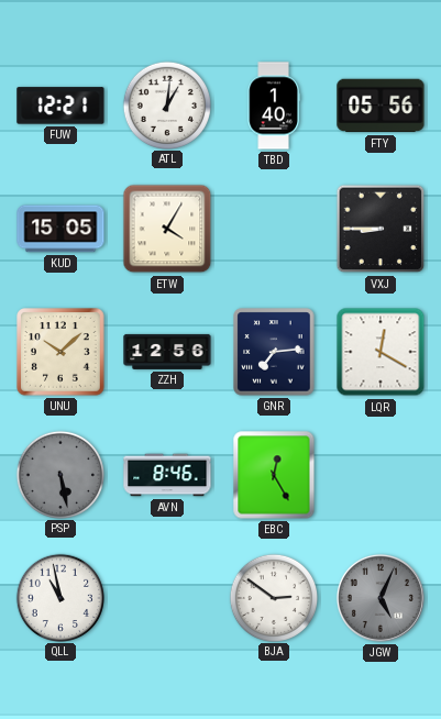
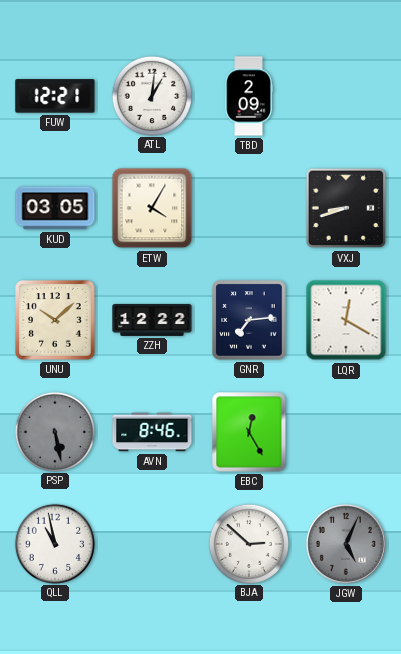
TBD: 1:40 -> 2:09
FTY: 05:56 -> none
KUD: 15:05 -> 03:05
VXJ: 8:45 -> 8:42
ZZH: 12:56 -> 12:22
BJA: 2:51 -> 2:52
